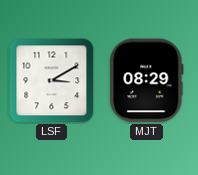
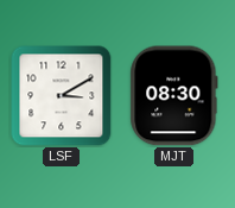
MJT: 08:29 -> 08:30
